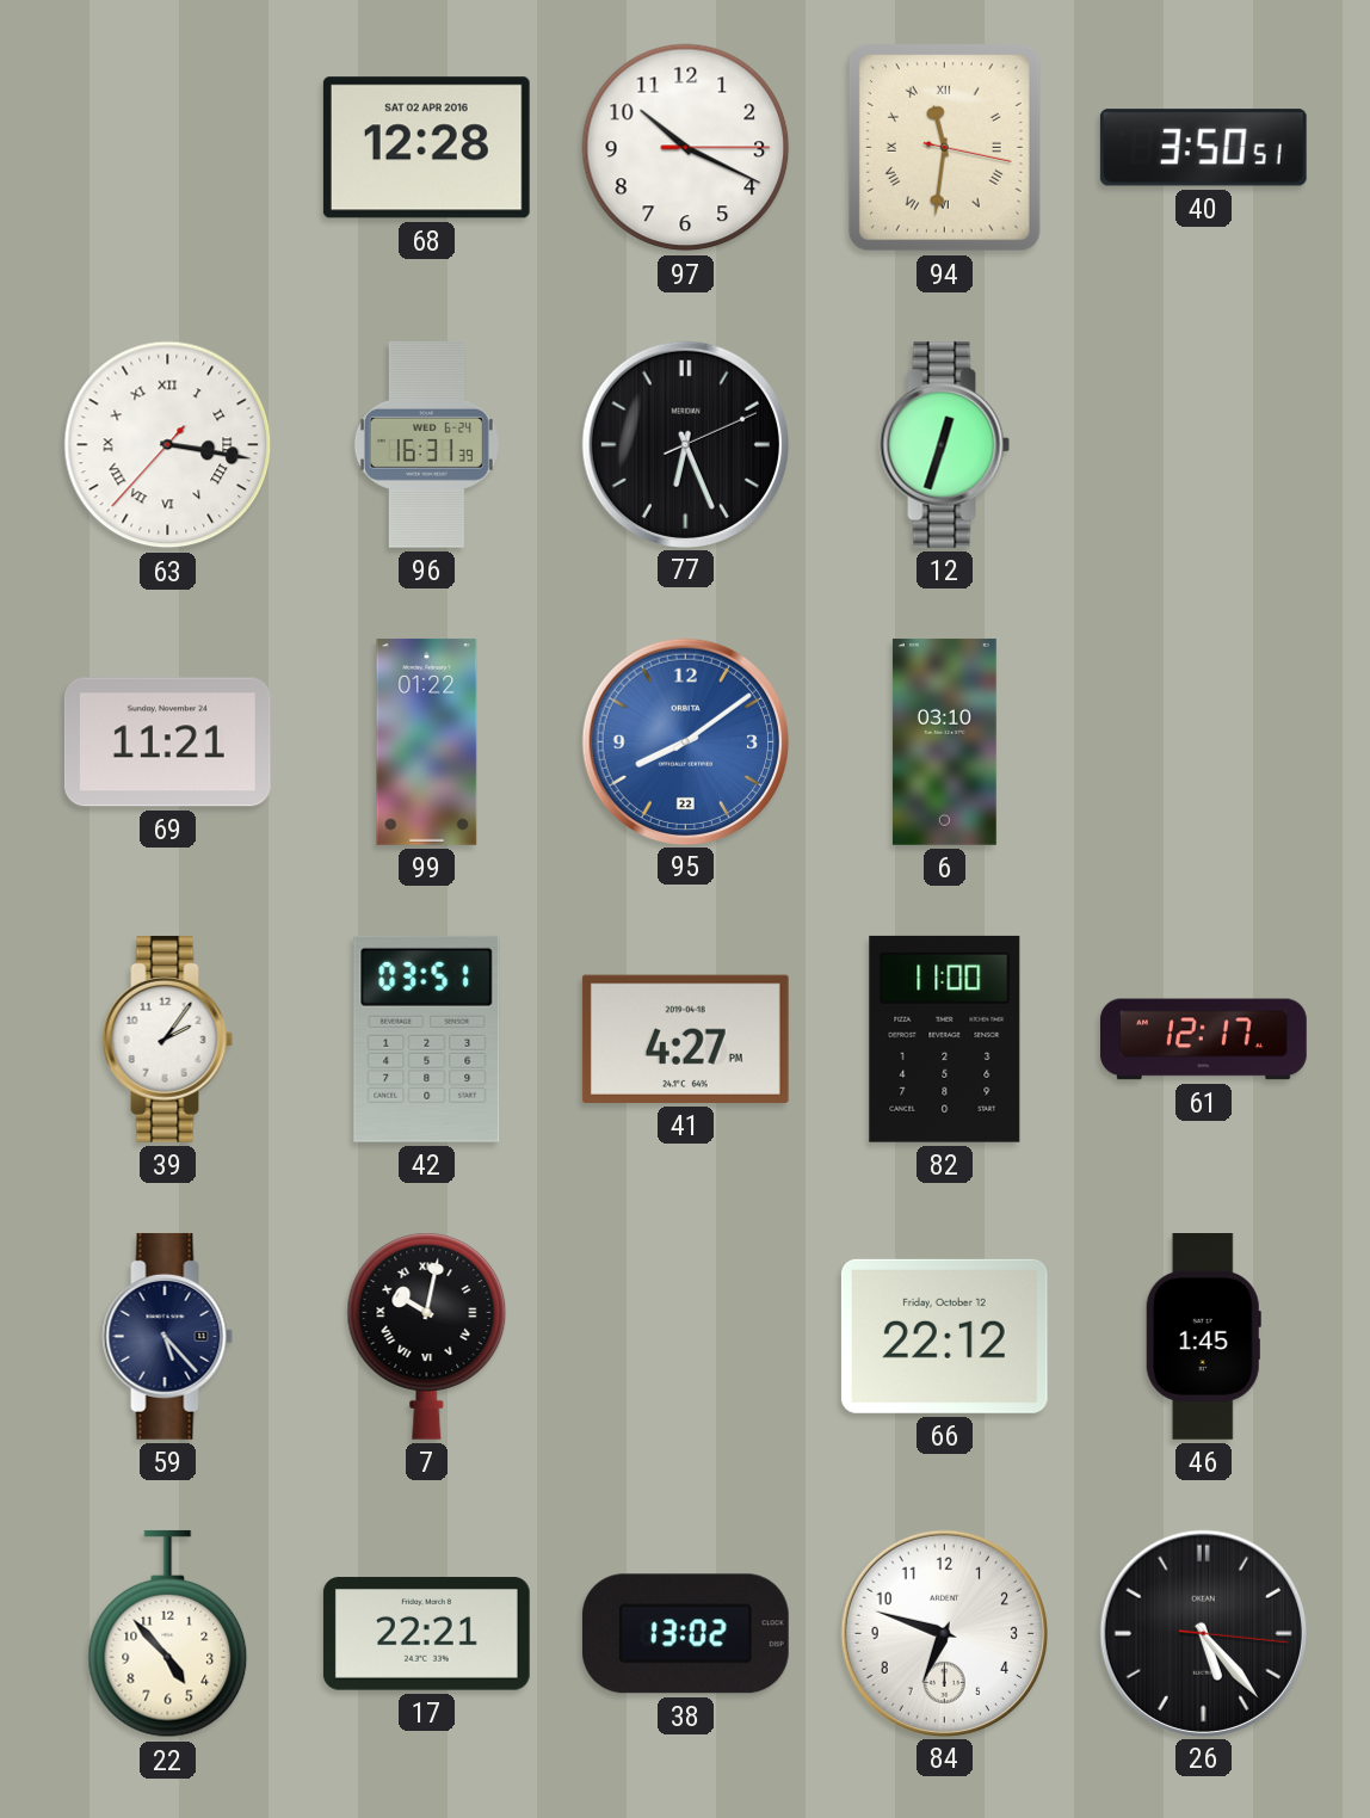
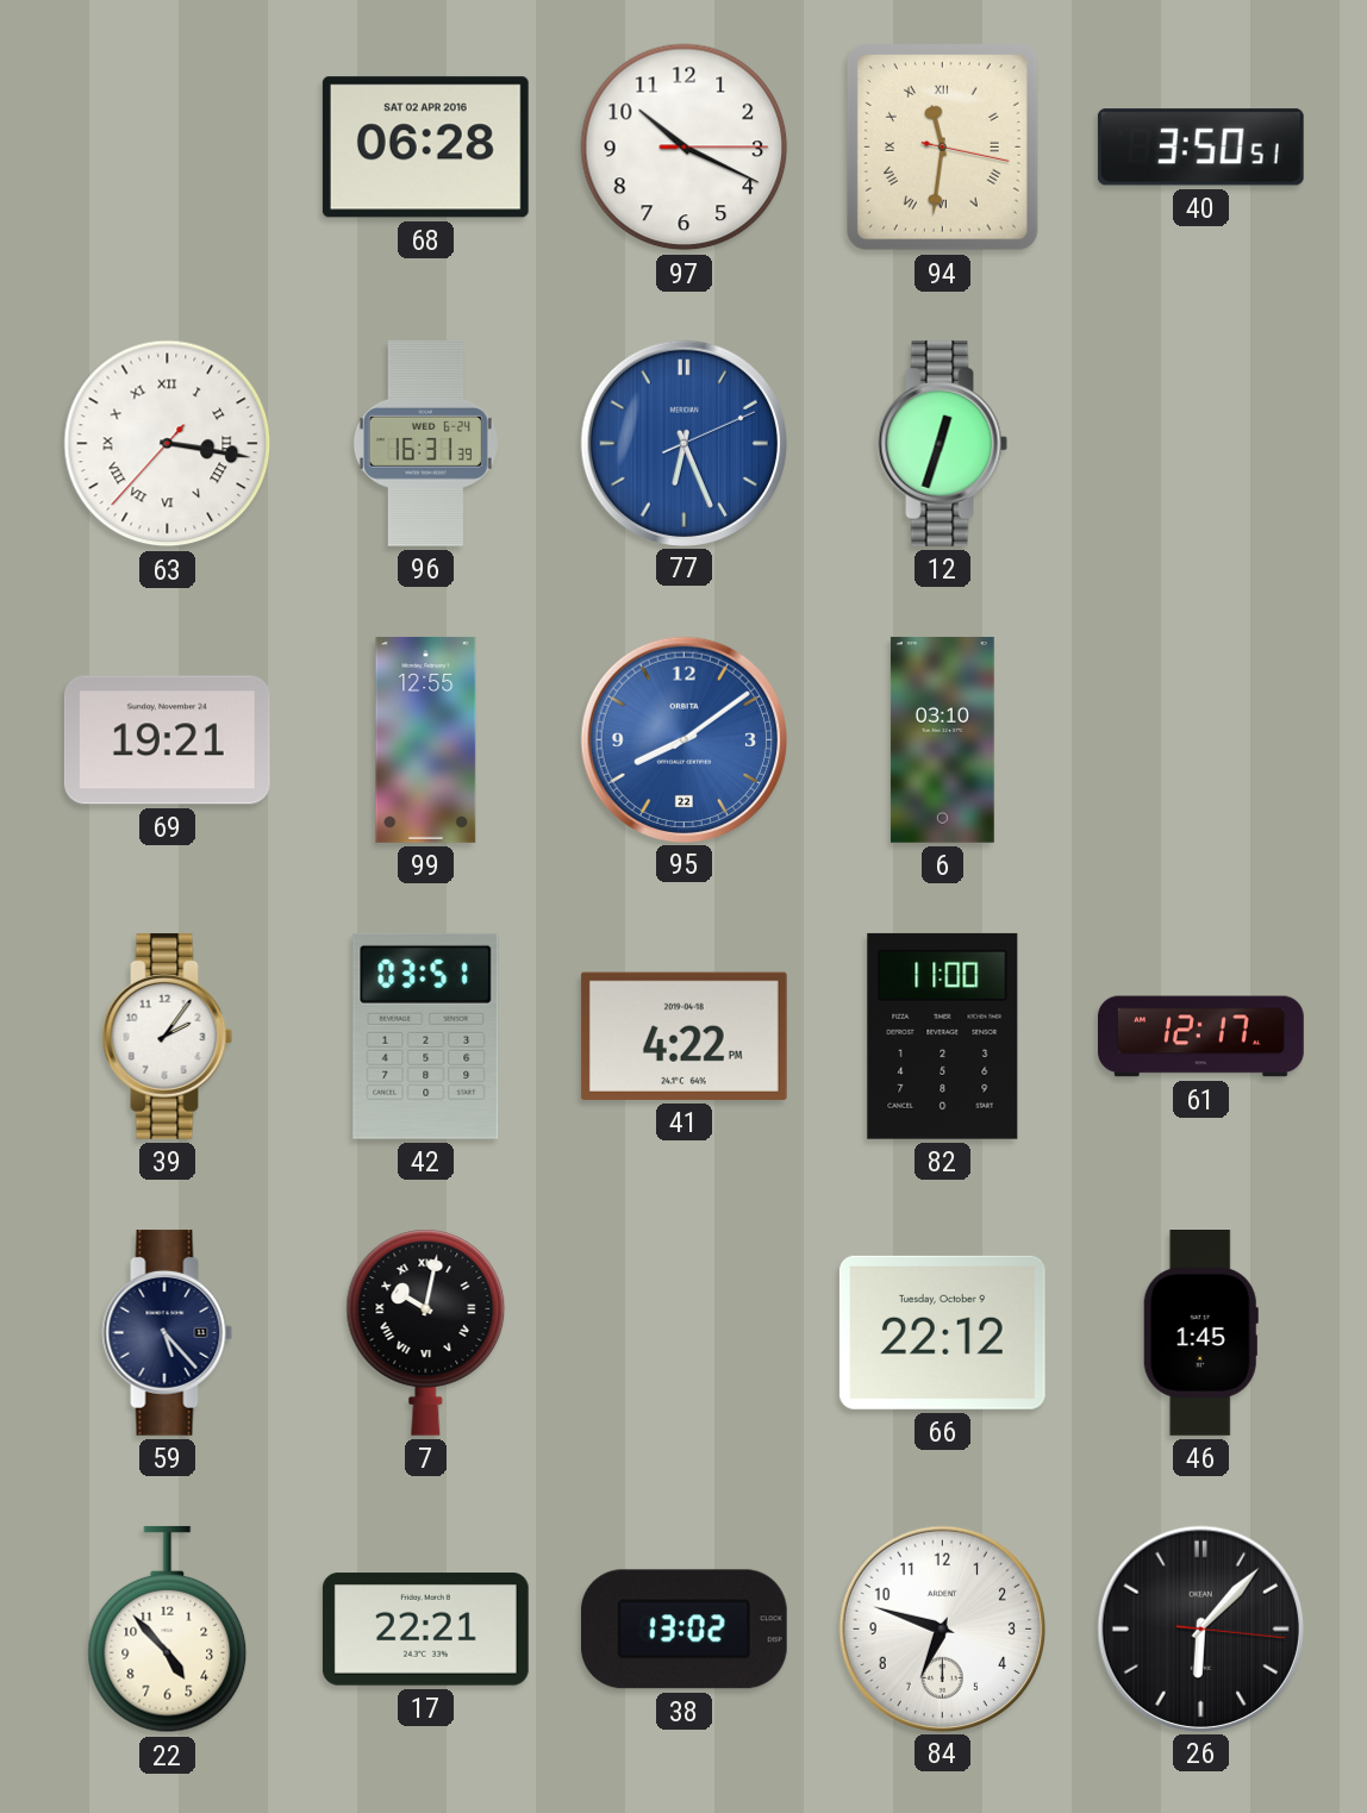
68: 12:28 -> 06:28
77 dial: black -> blue
69: 11:21 -> 19:21
99: 01:22 -> 12:55
41: 4:27 -> 4:22
66 date: Friday, October 12 -> Tuesday, October 9
26: 5:23 -> 6:07
